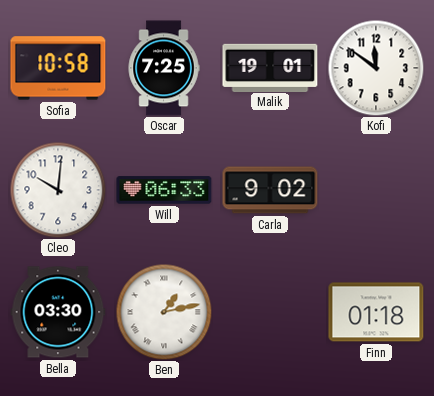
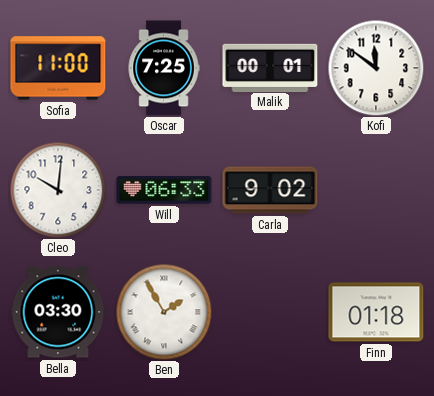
Sofia: 10:58 -> 11:00
Malik: 19:01 -> 00:01
Ben: 1:13 -> 1:55
